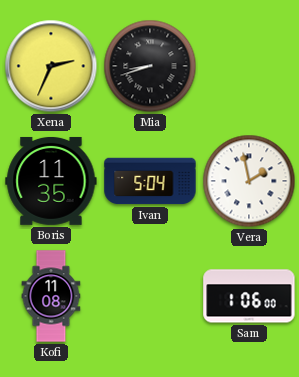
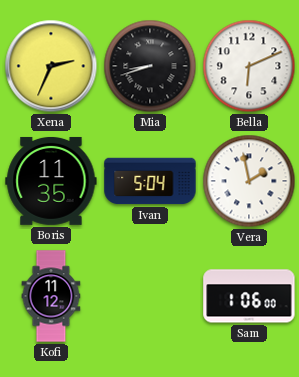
Bella: none -> 6:11
Kofi: 11:08 -> 11:12
